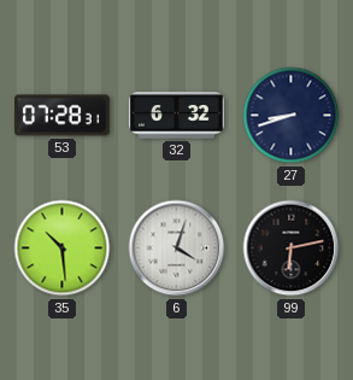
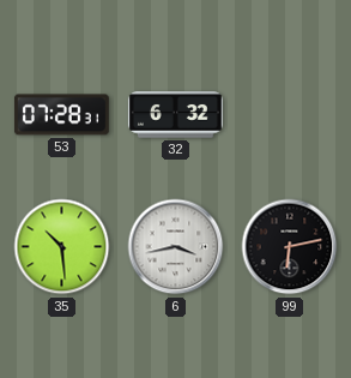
27: 8:42 -> none
6: 4:03 -> 3:43
